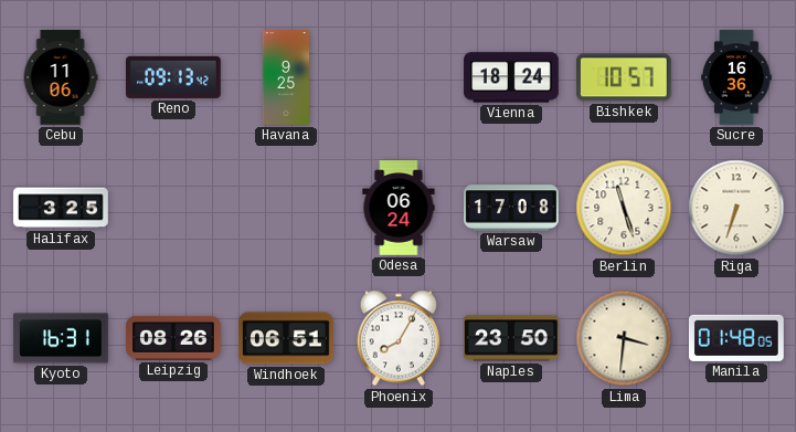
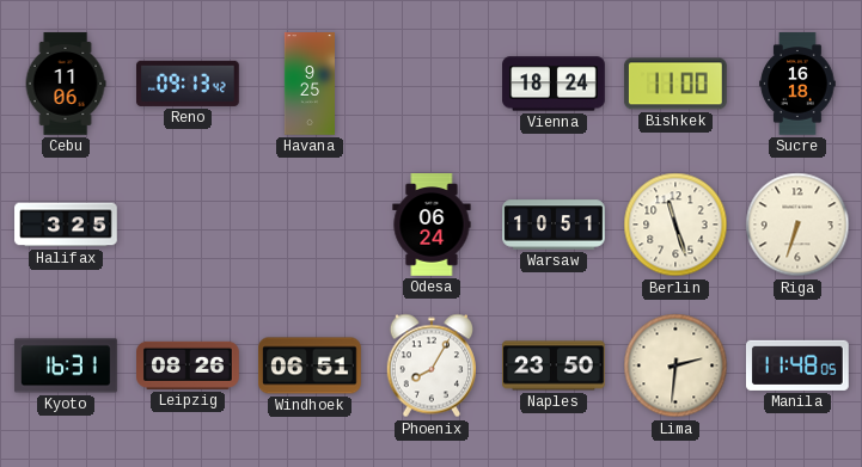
Bishkek: 10:57 -> 11:00
Sucre: 16:36 -> 16:18
Warsaw: 17:08 -> 10:51
Lima: 3:31 -> 2:31
Manila: 01:48 -> 11:48
